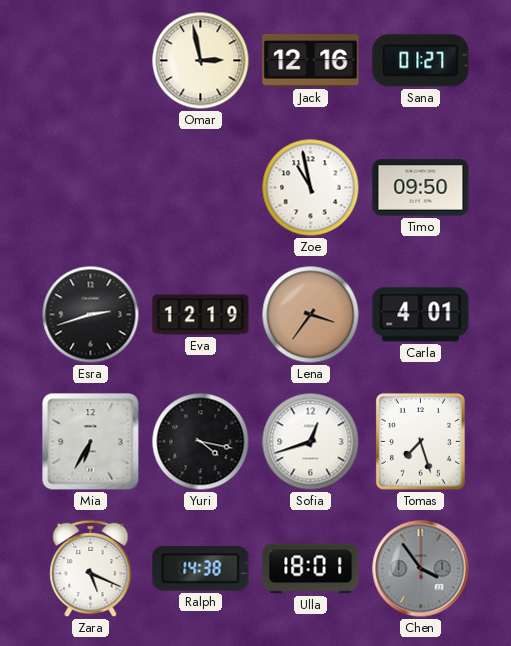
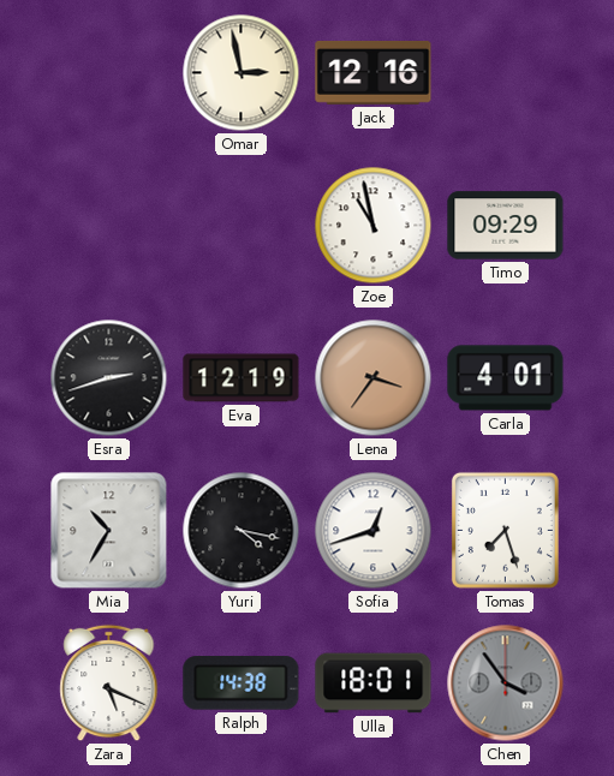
Sana: 01:27 -> none
Timo: 09:50 -> 09:29
Mia: 6:35 -> 10:35
